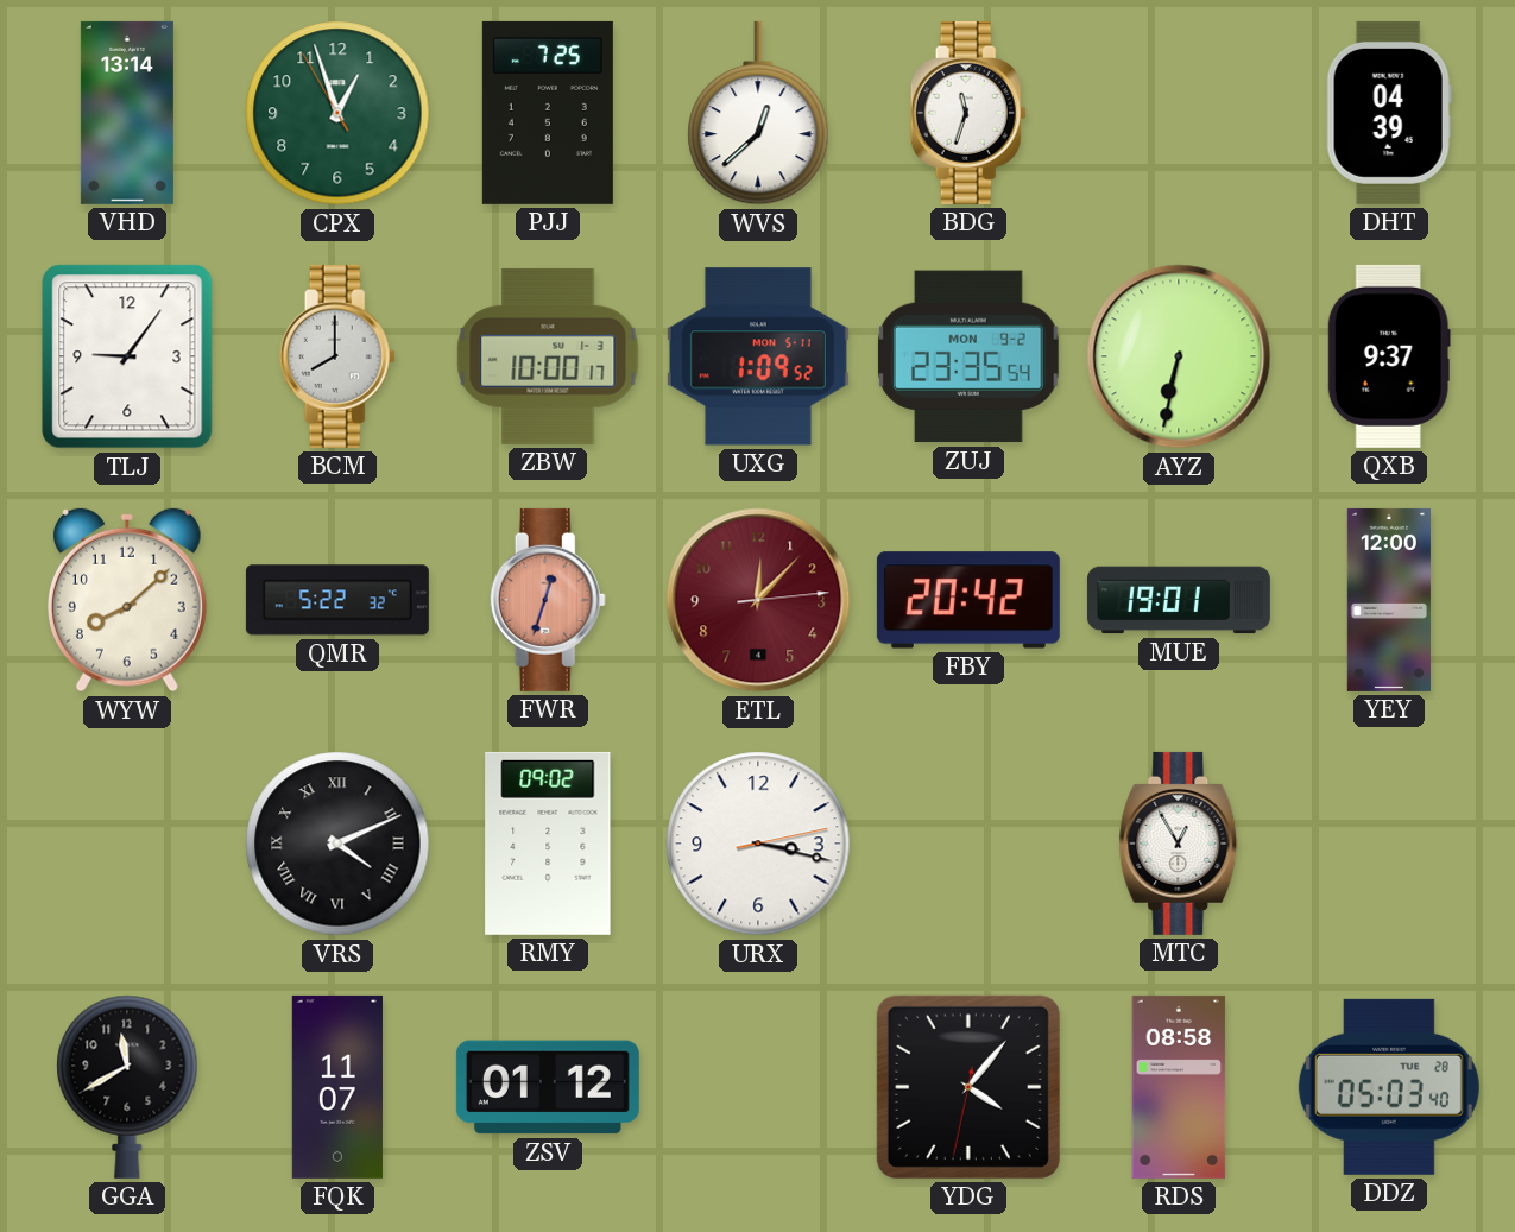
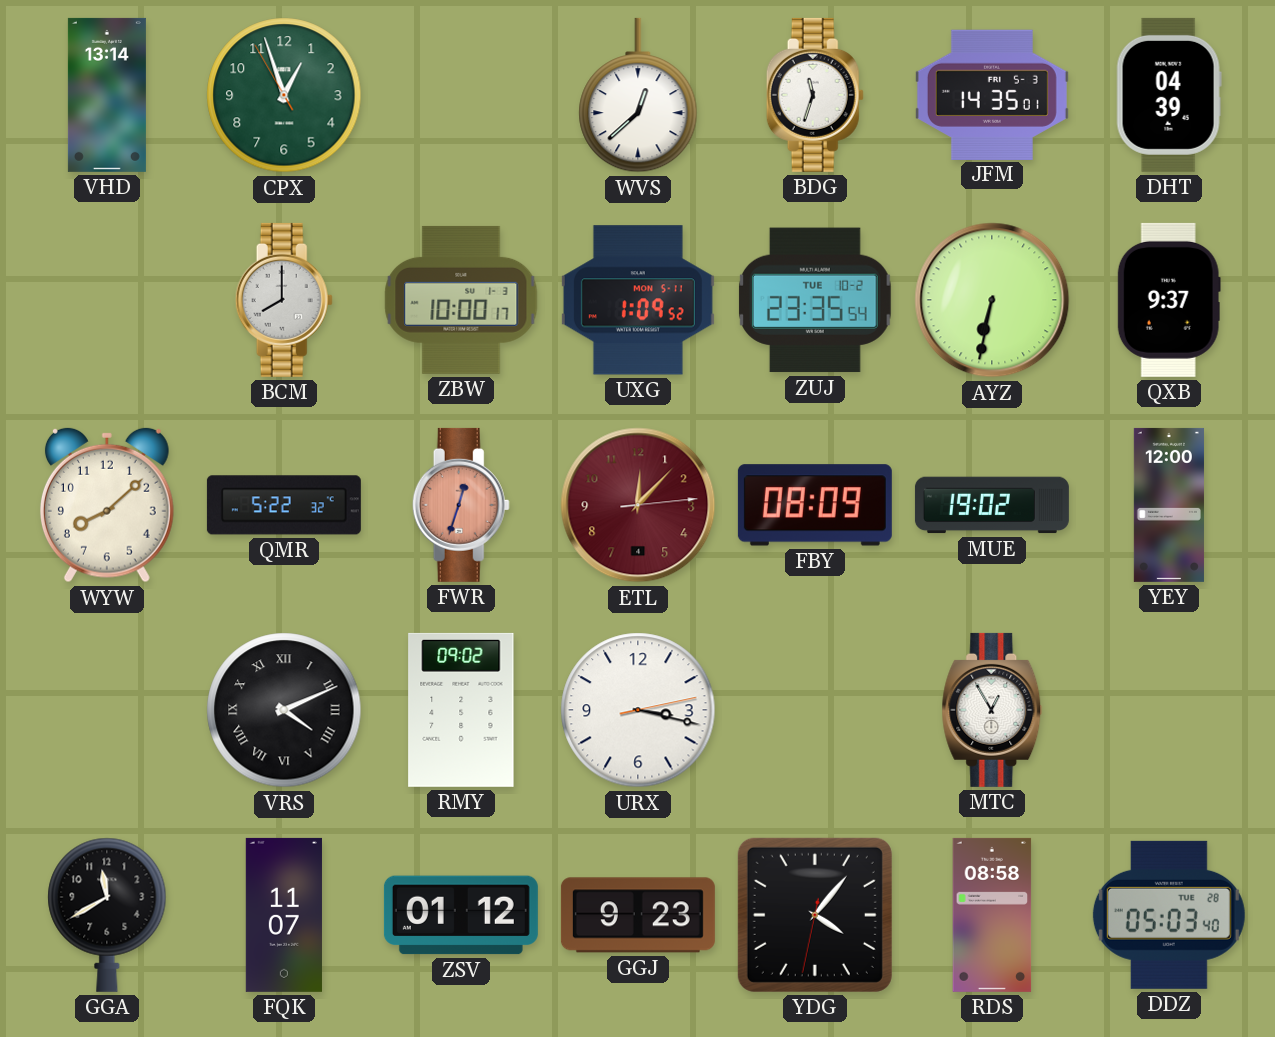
PJJ: 7:25 -> none
JFM: none -> 14:35
TLJ: 9:06 -> none
ZUJ date: MON 9-2 -> TUE 10-2
FBY: 20:42 -> 08:09
MUE: 19:01 -> 19:02
GGJ: none -> 9:23
